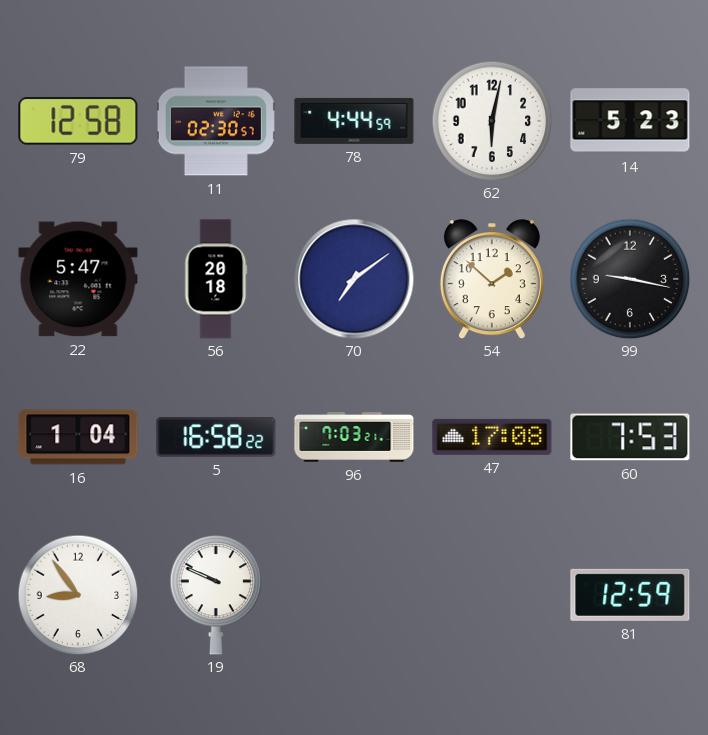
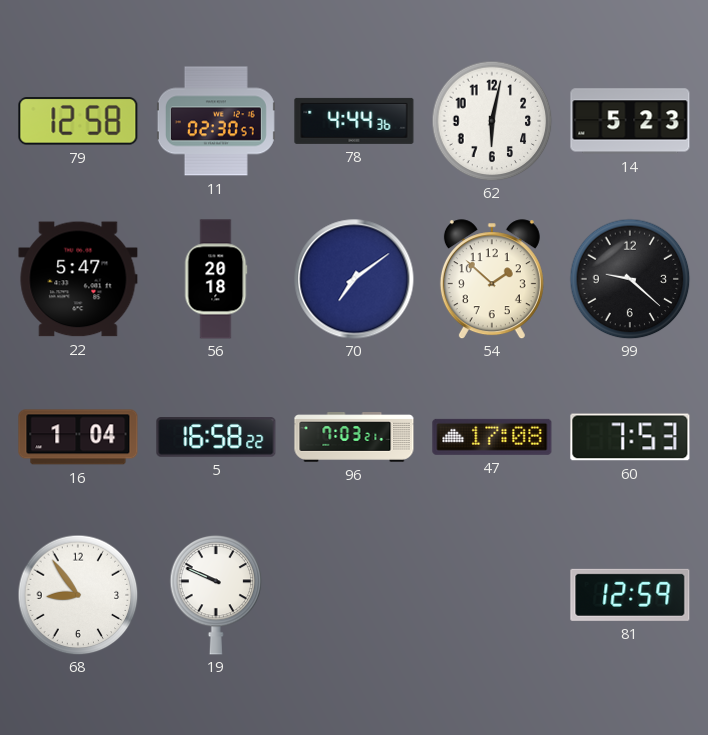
78: 4:44:59 -> 4:44:36
99: 9:17 -> 9:22
